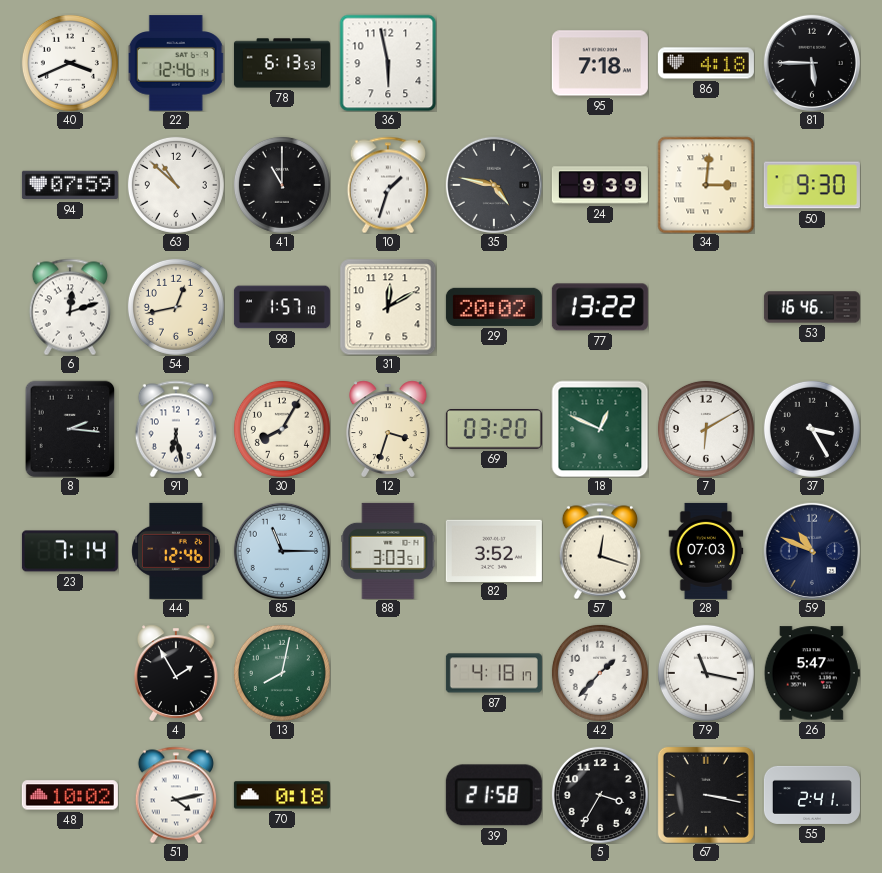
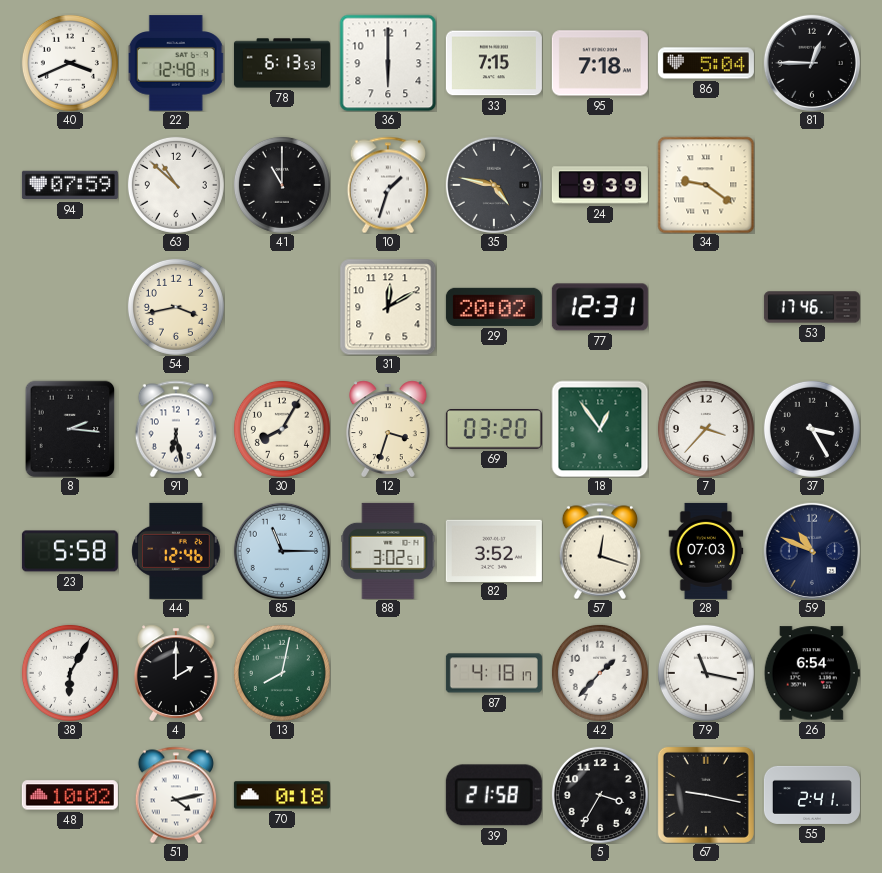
22: 12:46 -> 12:48
36: 5:58 -> 6:00
33: none -> 7:15
86: 4:18 -> 5:04
81: 5:45 -> 12:45
34: 3:01 -> 9:21
50: 9:30 -> none
6: 12:12 -> none
54: 12:43 -> 3:43
98: 1:57 -> none
77: 13:22 -> 12:31
53: 16:46 -> 17:46
18: 12:49 -> 12:54
7: 6:10 -> 3:37
23: 7:14 -> 5:58
88: 3:03 -> 3:02
38: none -> 6:05
4: 1:55 -> 2:00
26: 5:47 -> 6:54
67: 3:17 -> 9:17
